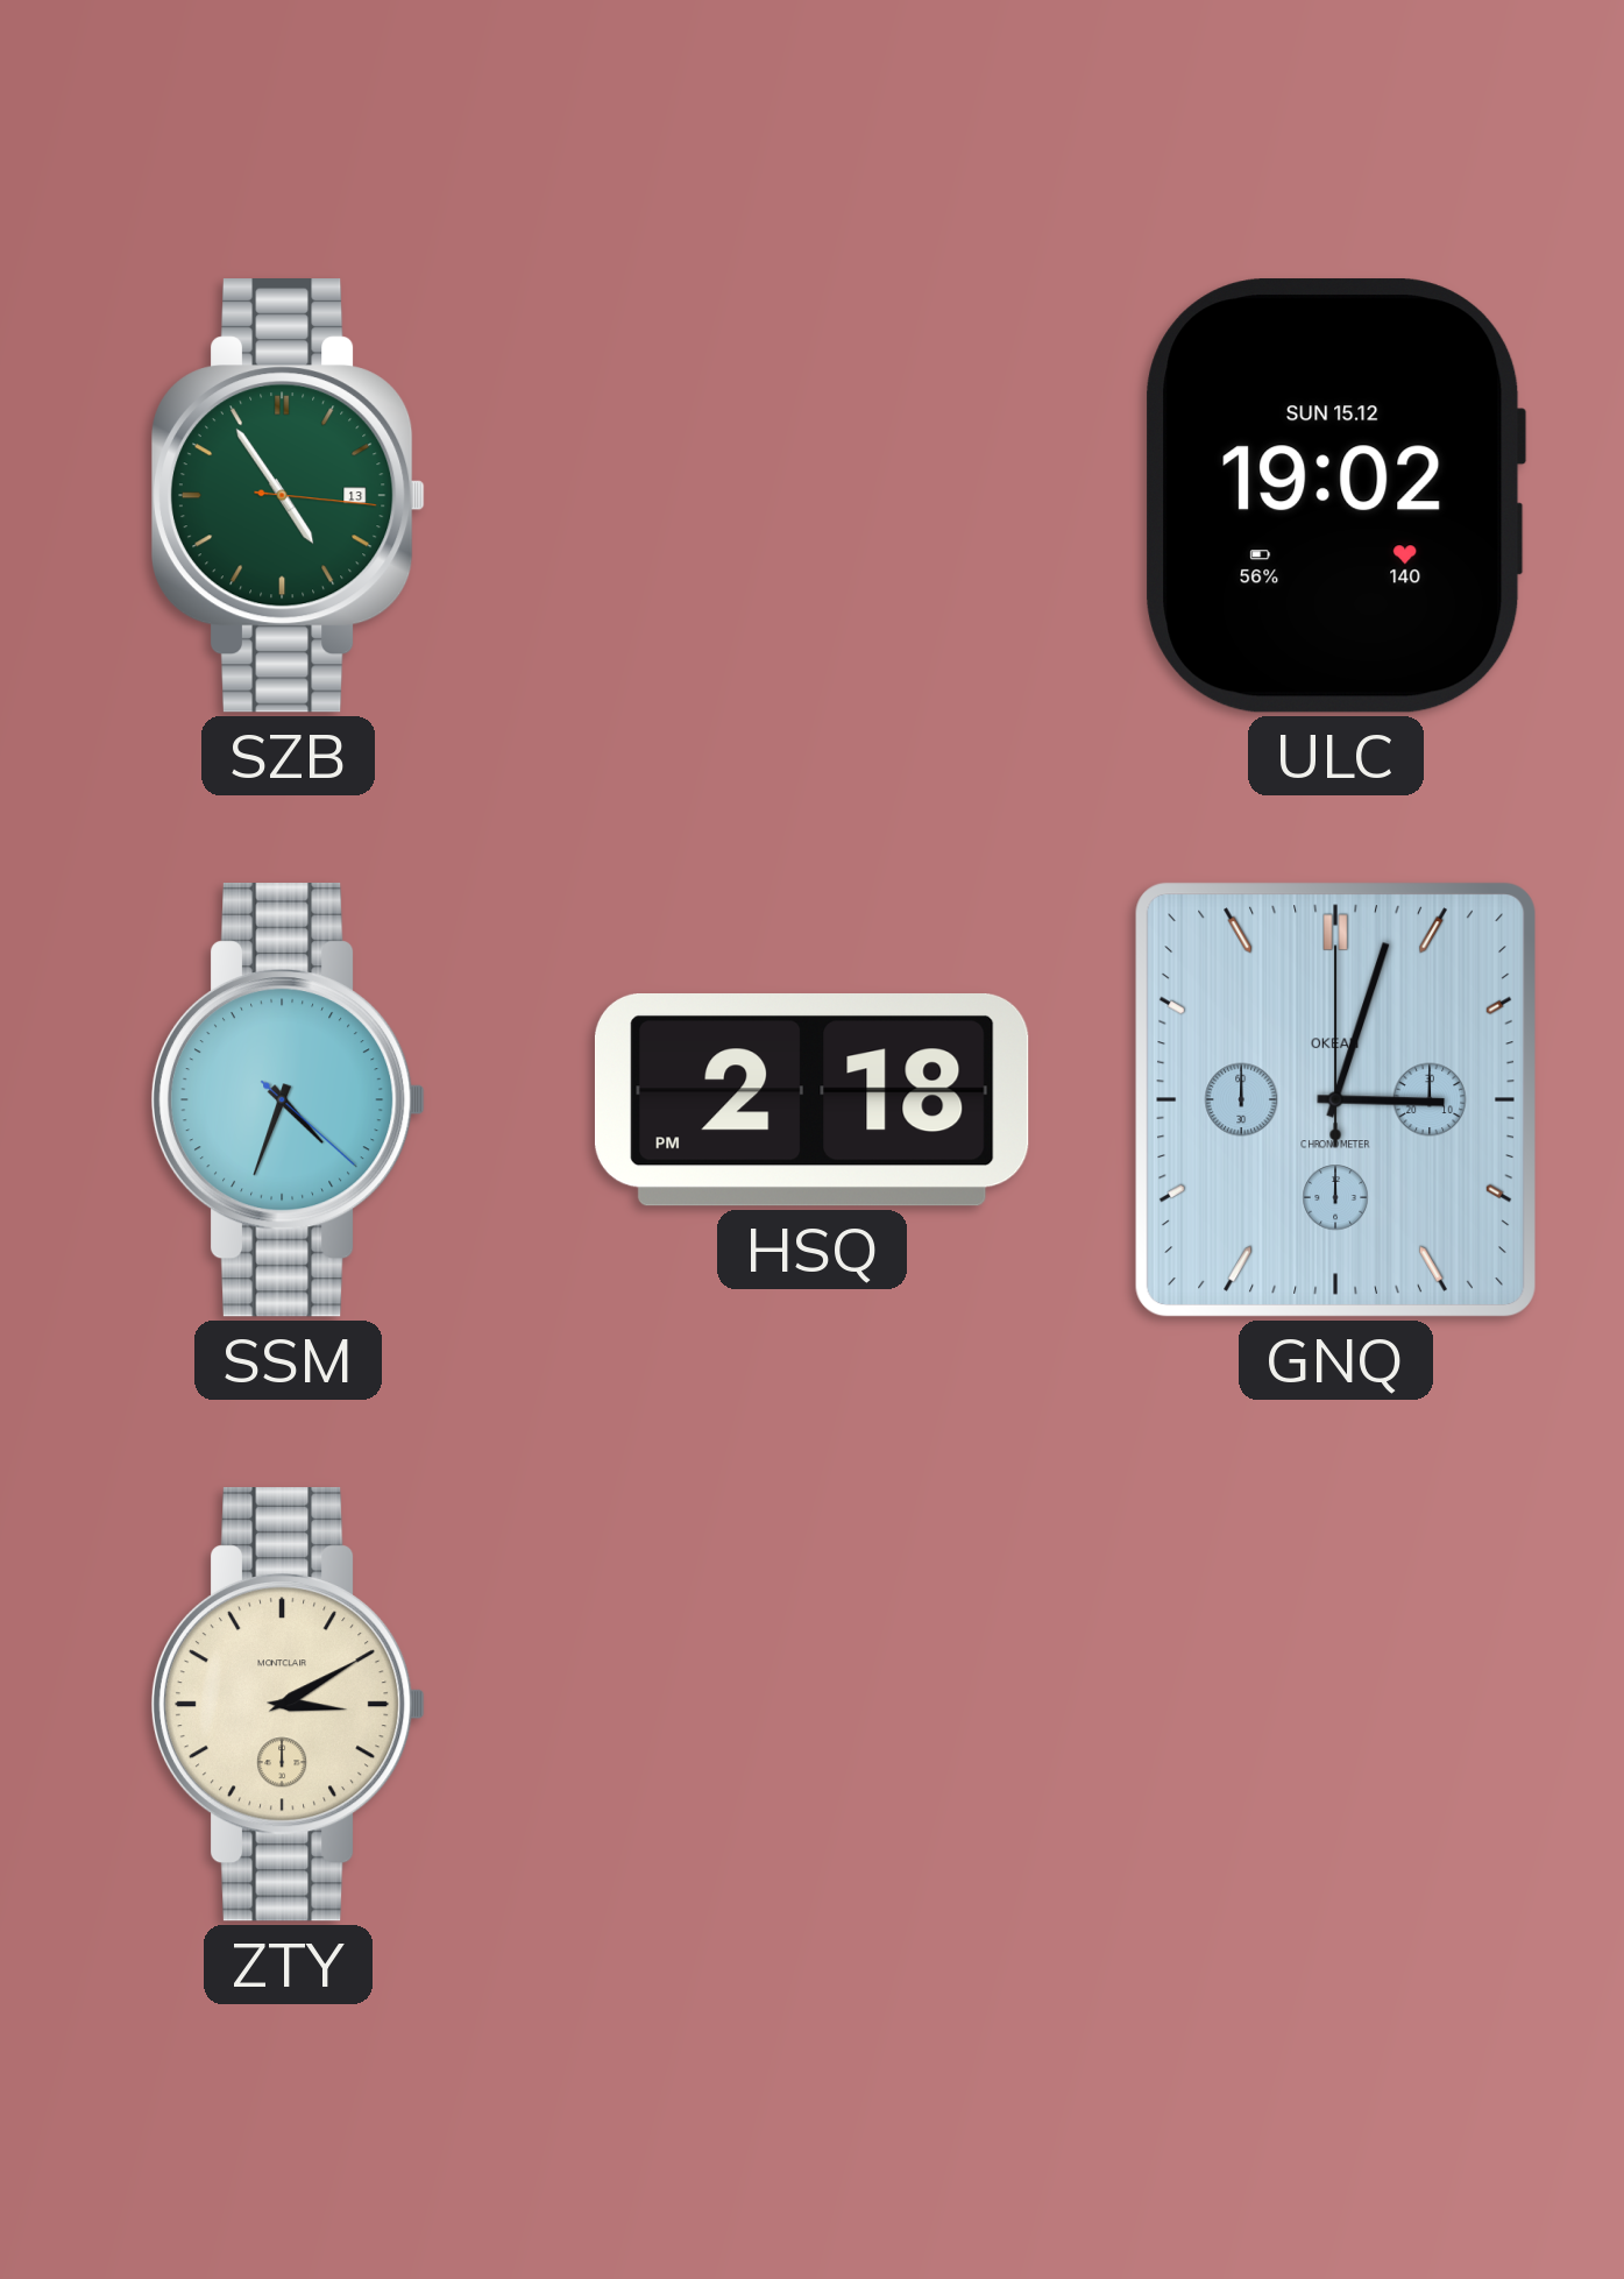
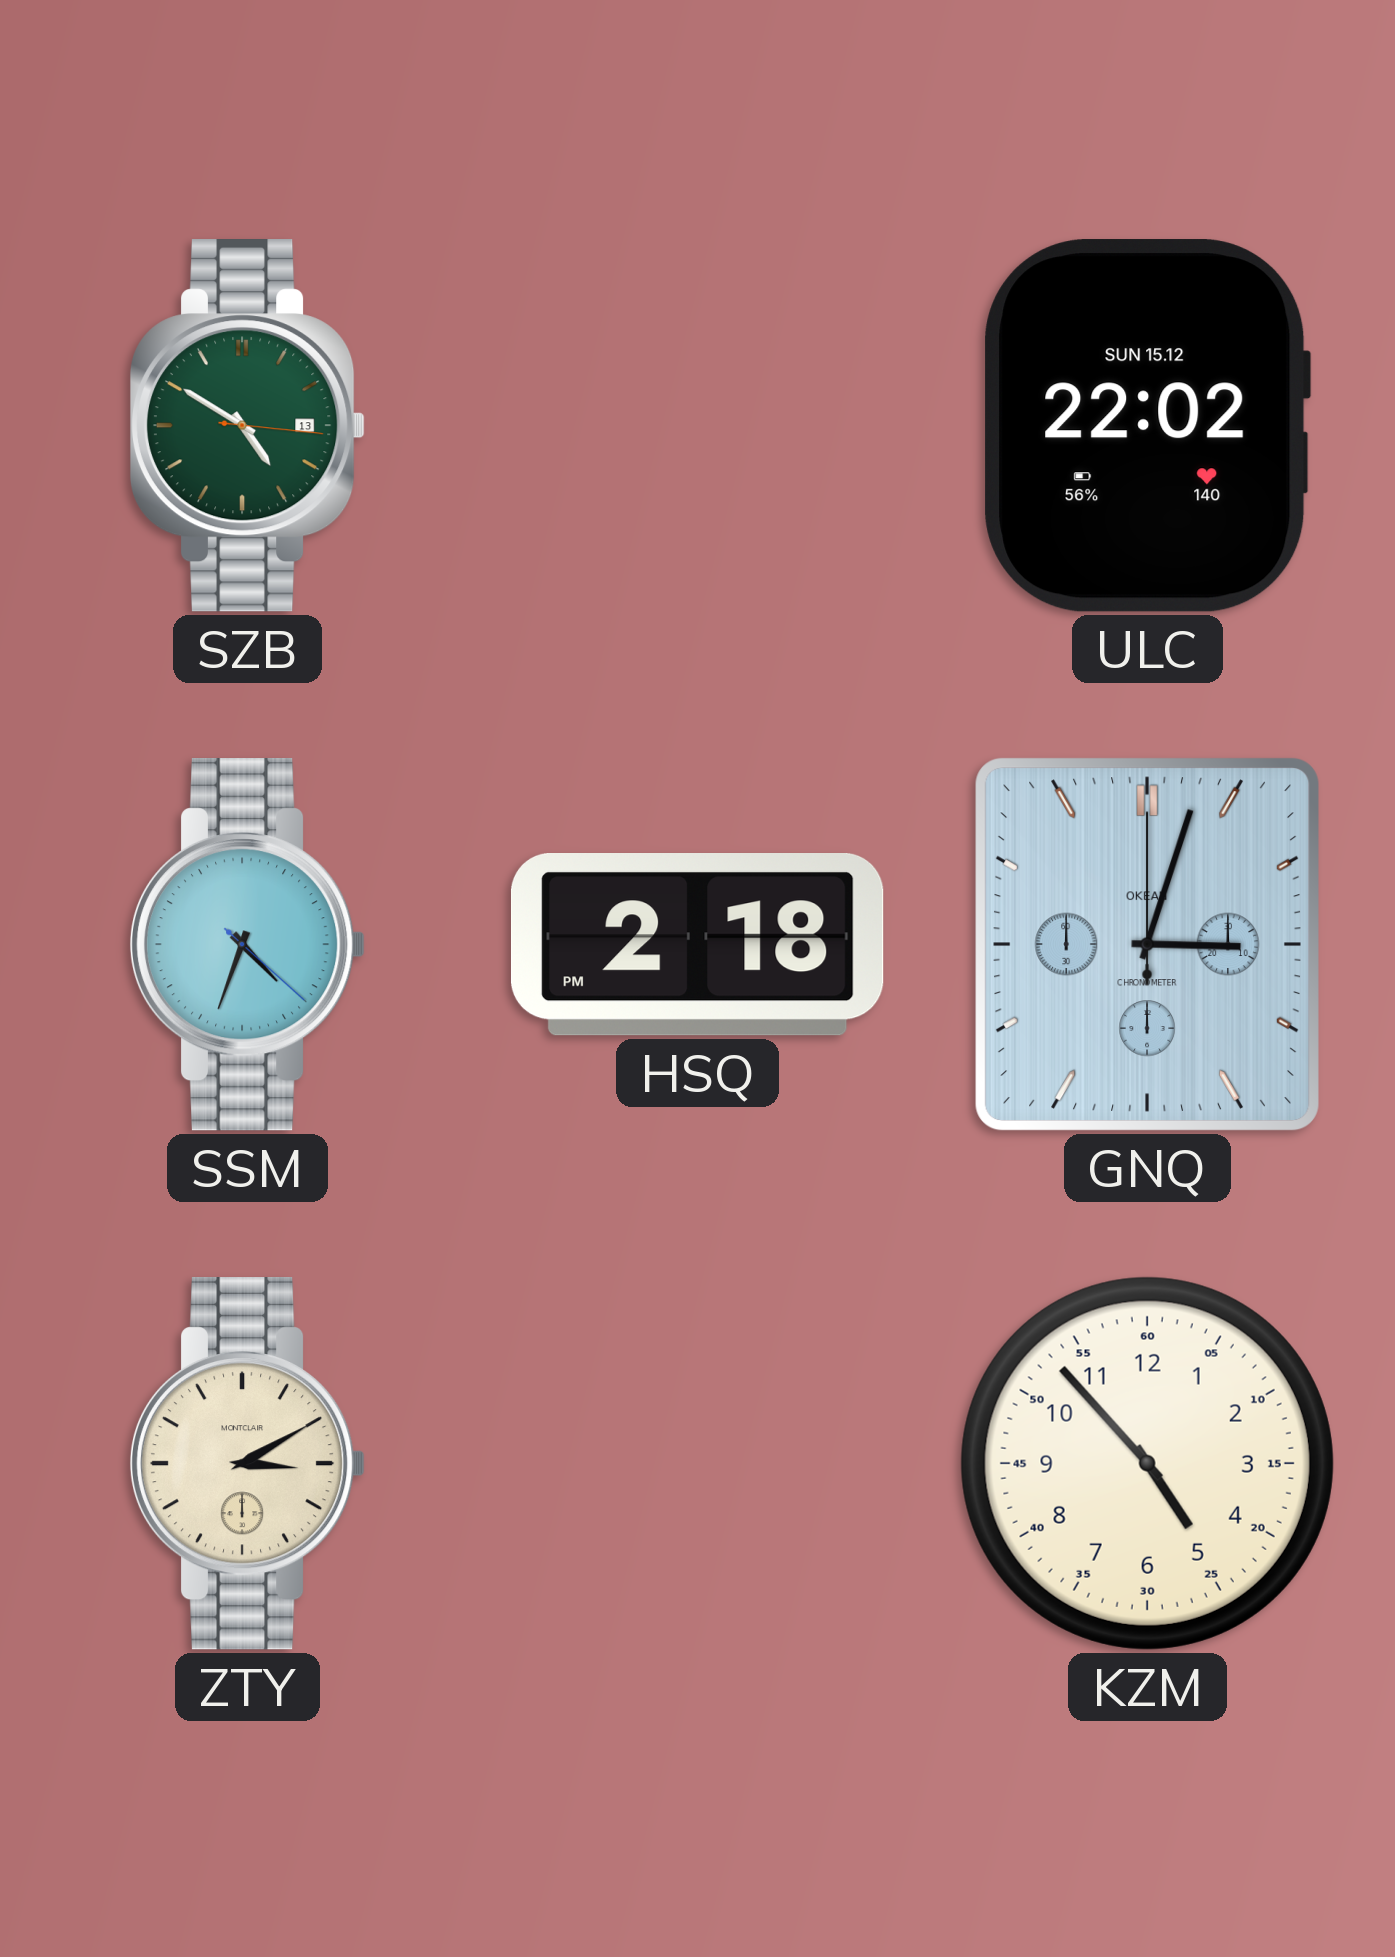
SZB: 4:54 -> 4:50
ULC: 19:02 -> 22:02
KZM: none -> 4:53
